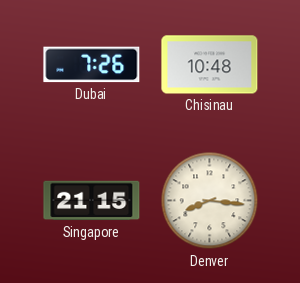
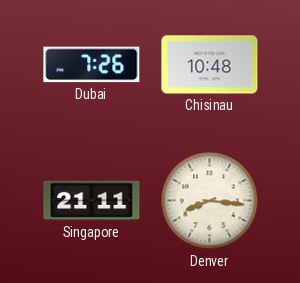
Singapore: 21:15 -> 21:11
